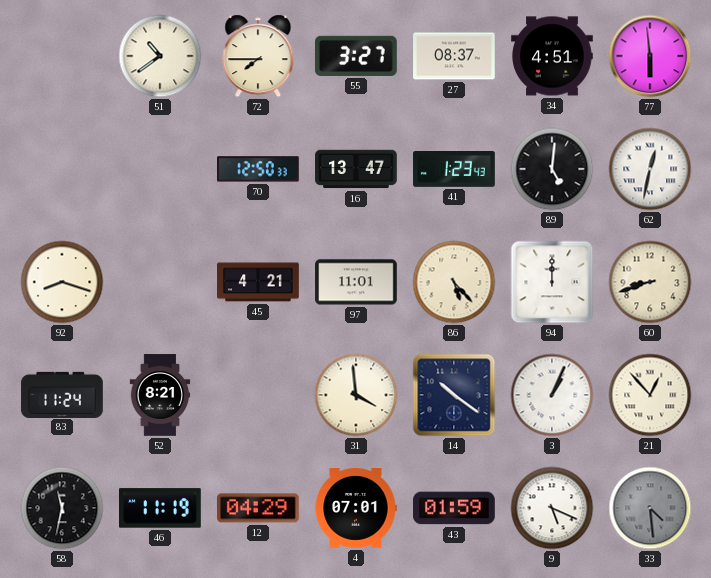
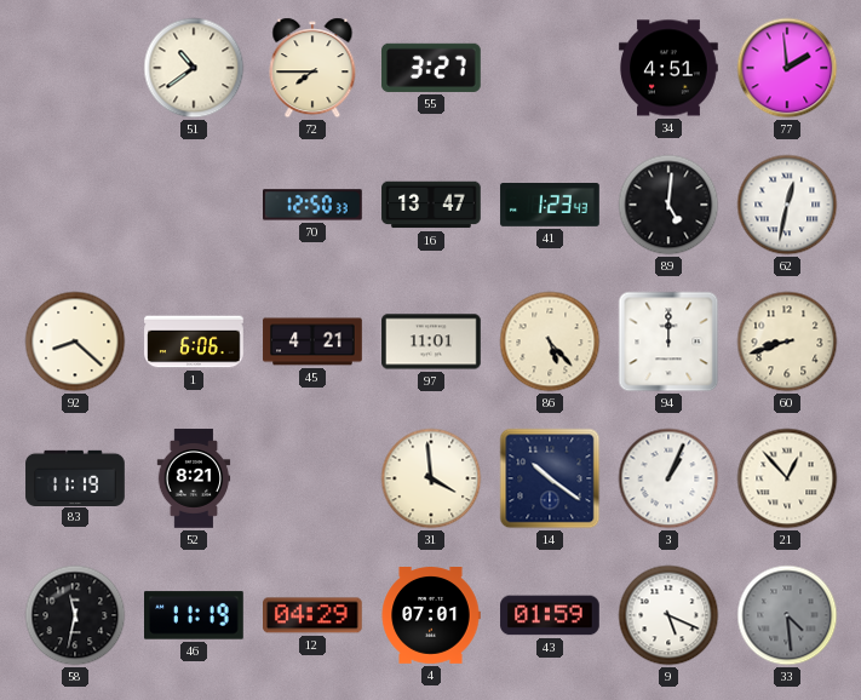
27: 08:37 -> none
77: 5:59 -> 1:59
92: 8:18 -> 8:22
1: none -> 6:06
83: 11:24 -> 11:19
